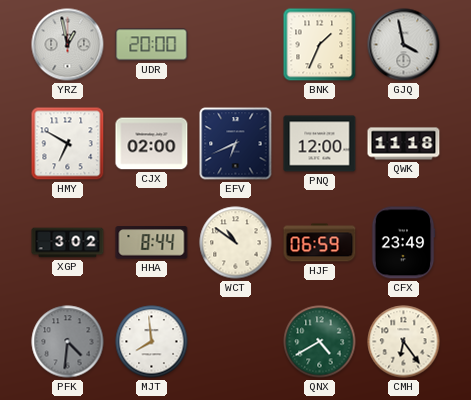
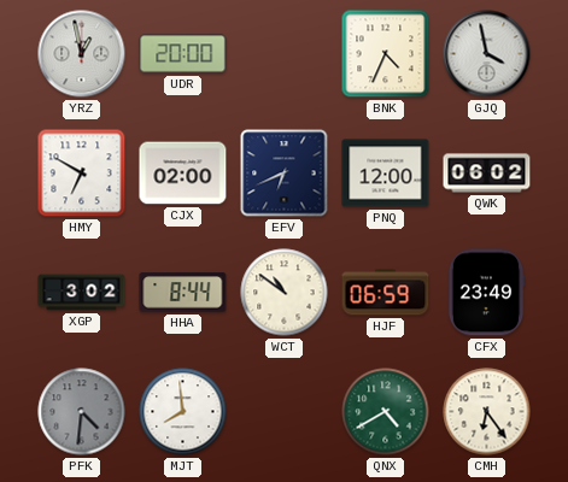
BNK: 1:34 -> 4:34
QWK: 11:18 -> 06:02
